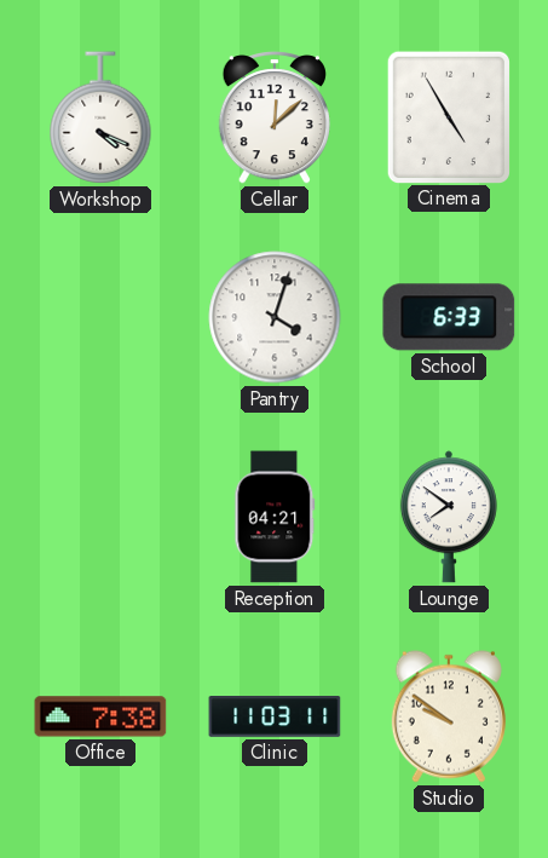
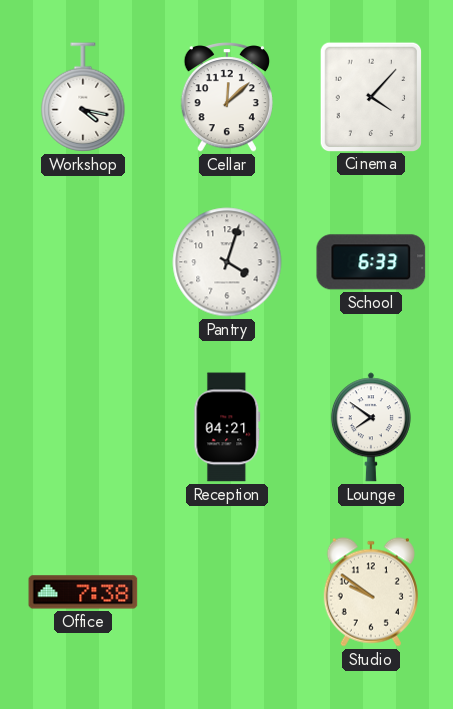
Workshop: 4:19 -> 4:17
Cinema: 4:55 -> 4:07
Clinic: 11:03 -> none
